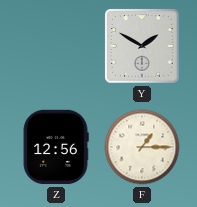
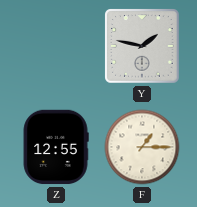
Y: 1:50 -> 1:47
Z: 12:56 -> 12:55
